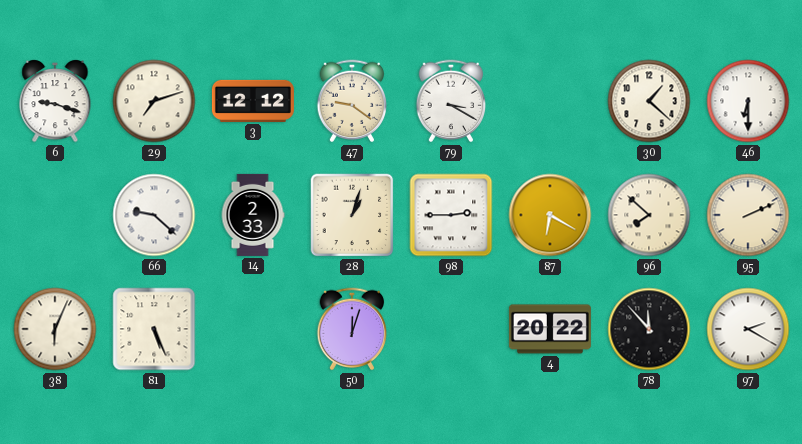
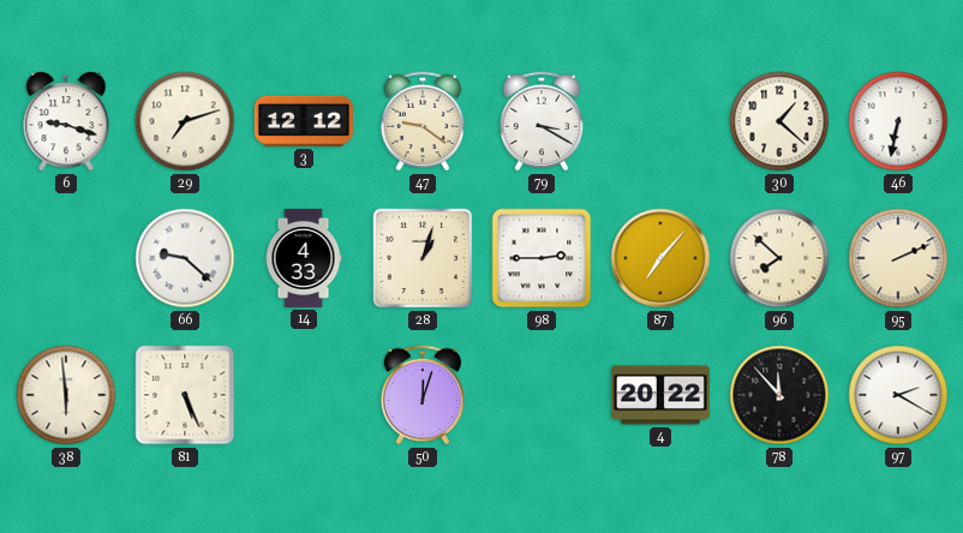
46: 6:30 -> 6:32
14: 2:33 -> 4:33
87: 6:20 -> 7:07
38: 6:04 -> 5:59
